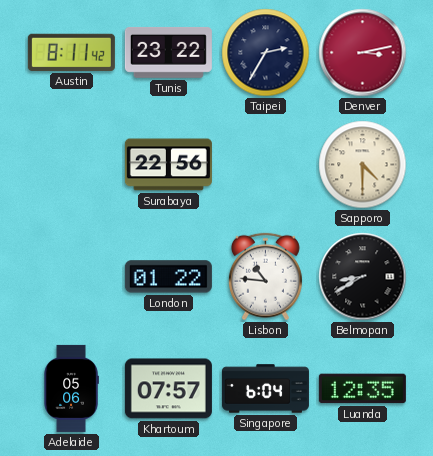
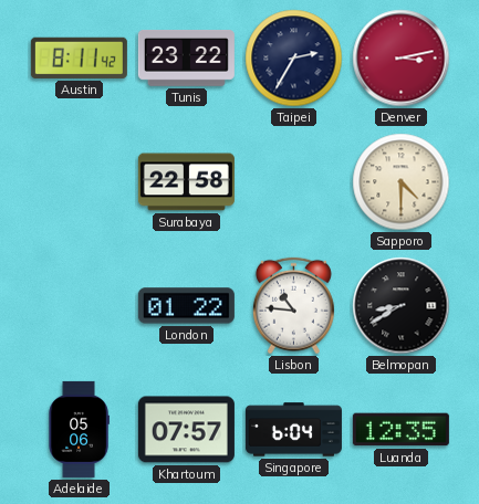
Surabaya: 22:56 -> 22:58
